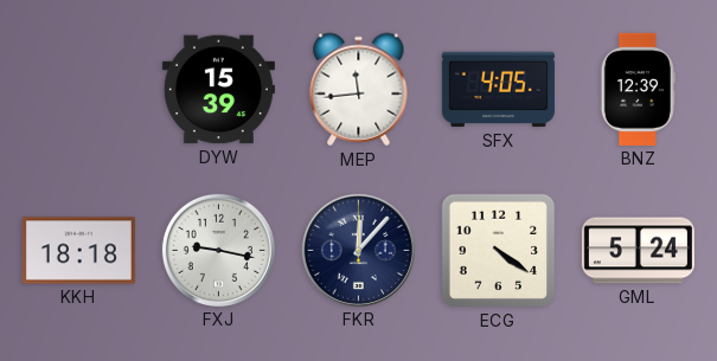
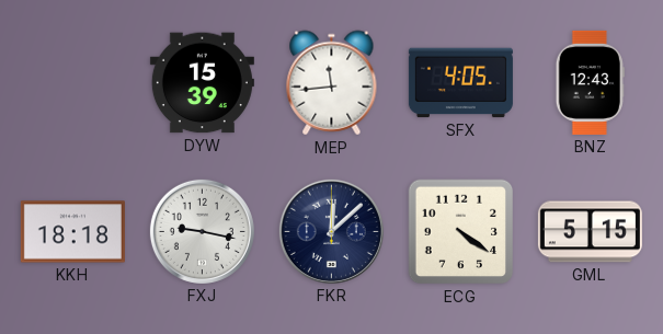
BNZ: 12:39 -> 12:43
FKR: 12:07 -> 12:08
GML: 5:24 -> 5:15
